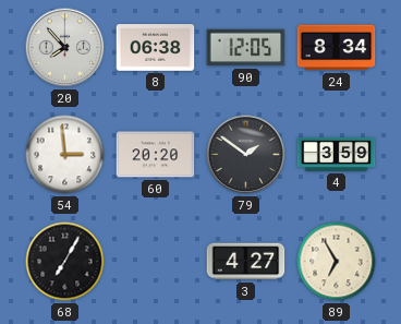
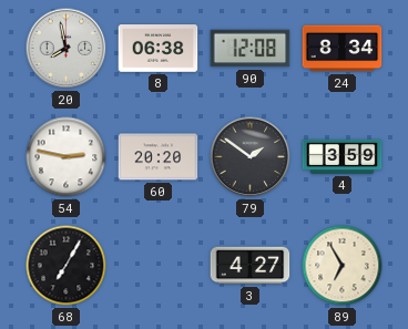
20: 7:53 -> 7:58
90: 12:05 -> 12:08
54: 2:59 -> 2:47
